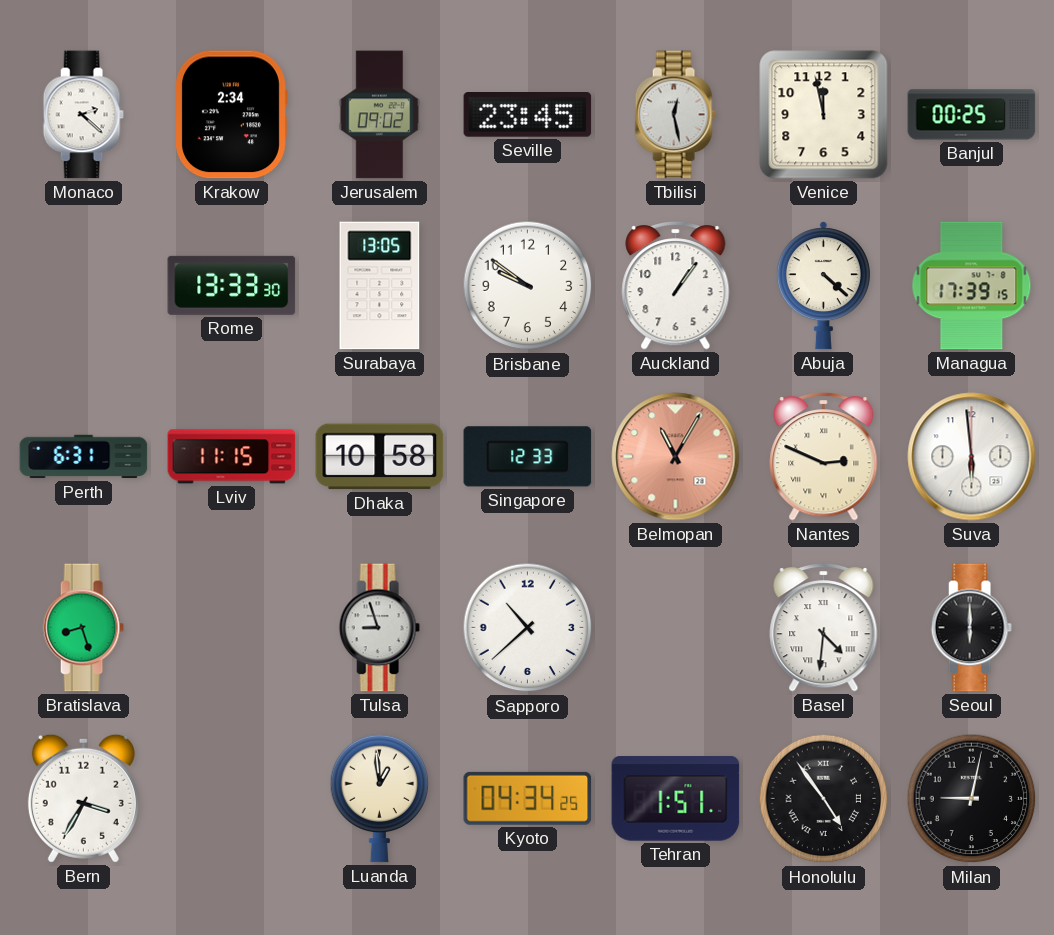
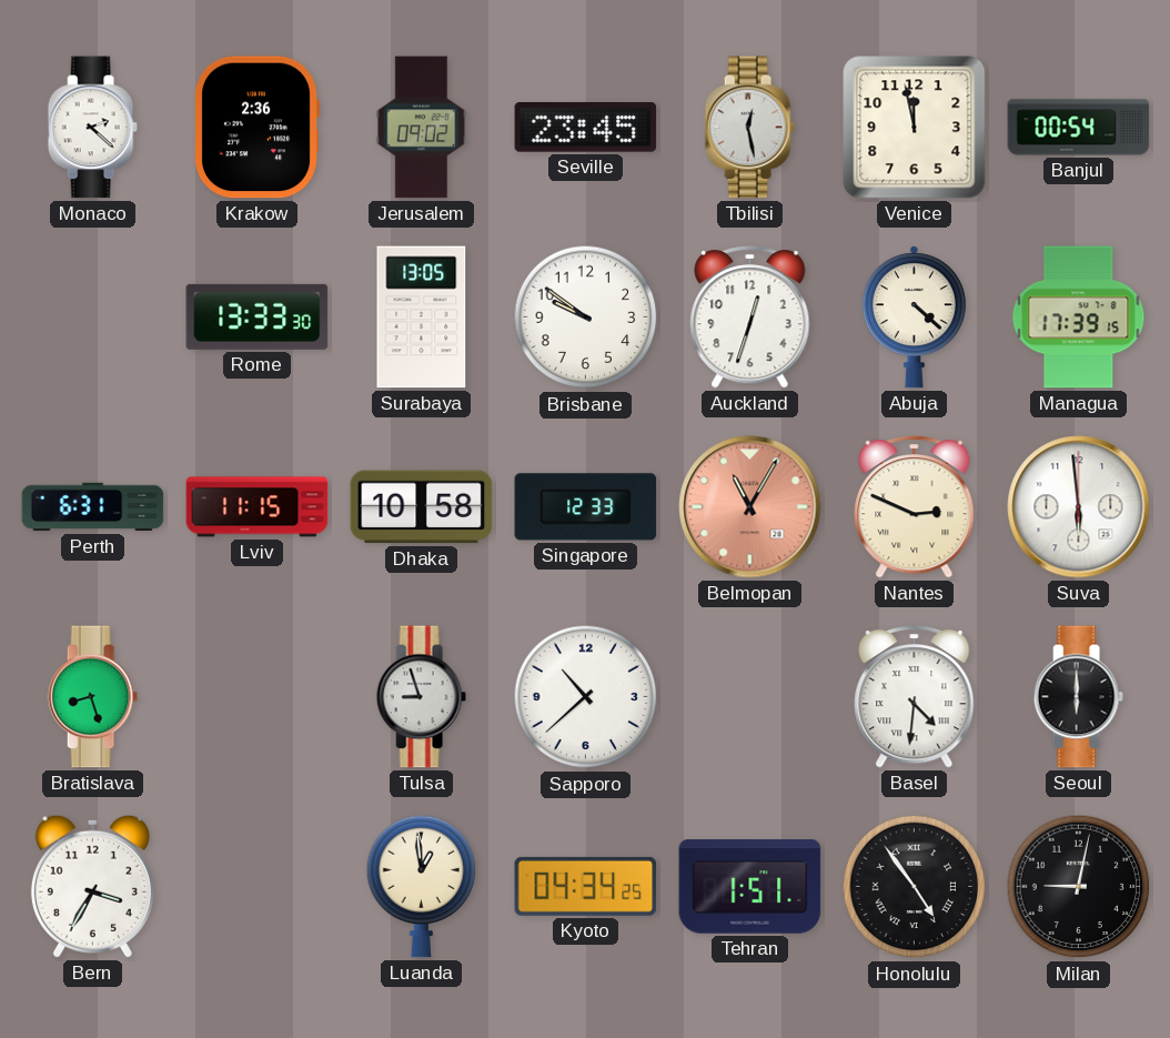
Krakow: 2:34 -> 2:36
Banjul: 00:25 -> 00:54
Auckland: 1:06 -> 12:33
